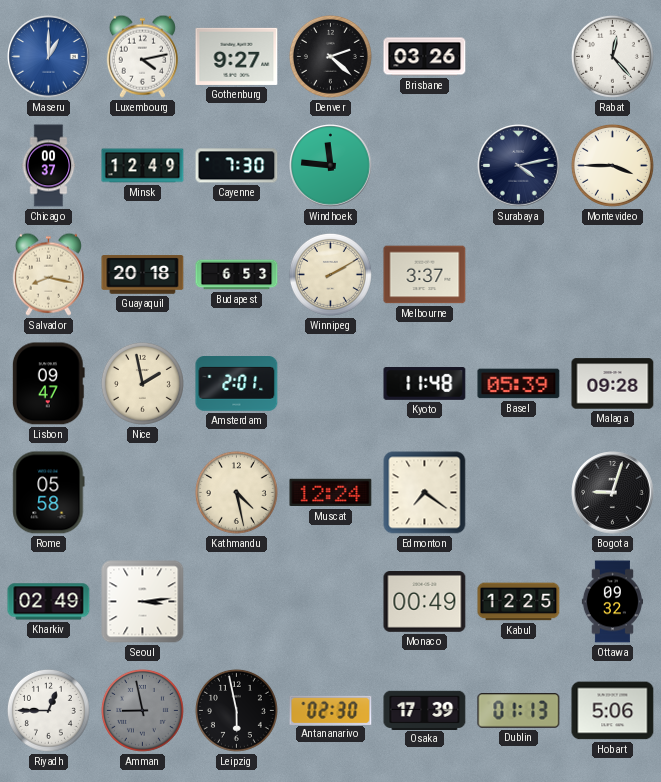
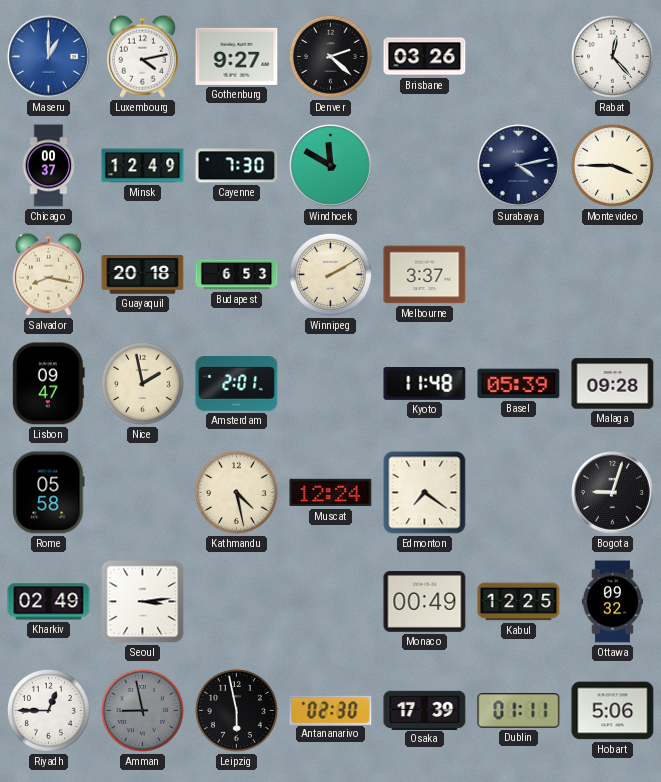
Windhoek: 11:46 -> 11:50
Dublin: 01:13 -> 01:11
